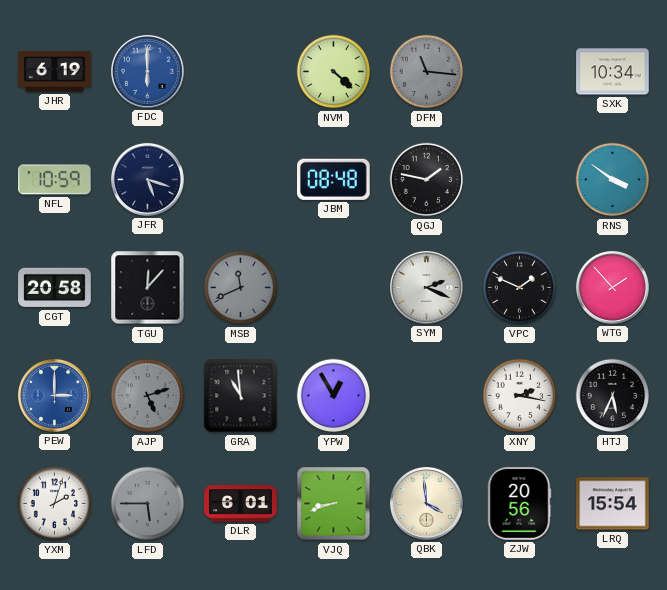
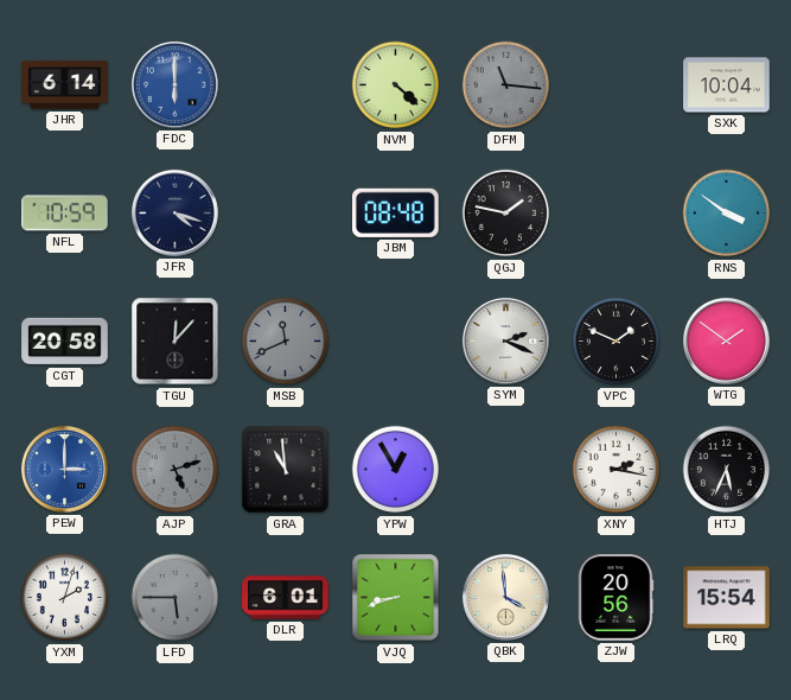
JHR: 6:19 -> 6:14
SXK: 10:34 -> 10:04
JFR: 5:18 -> 4:18
WTG: 1:53 -> 1:51
